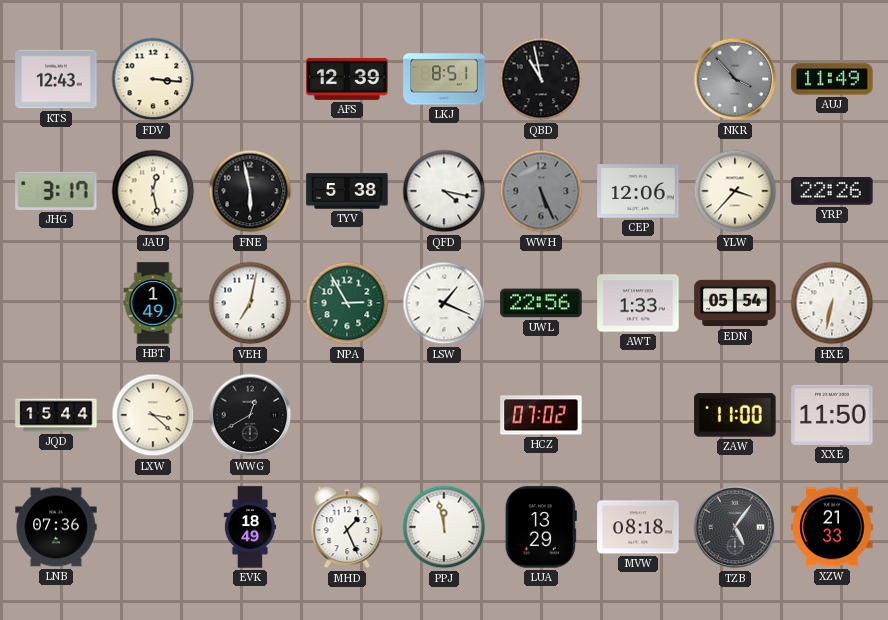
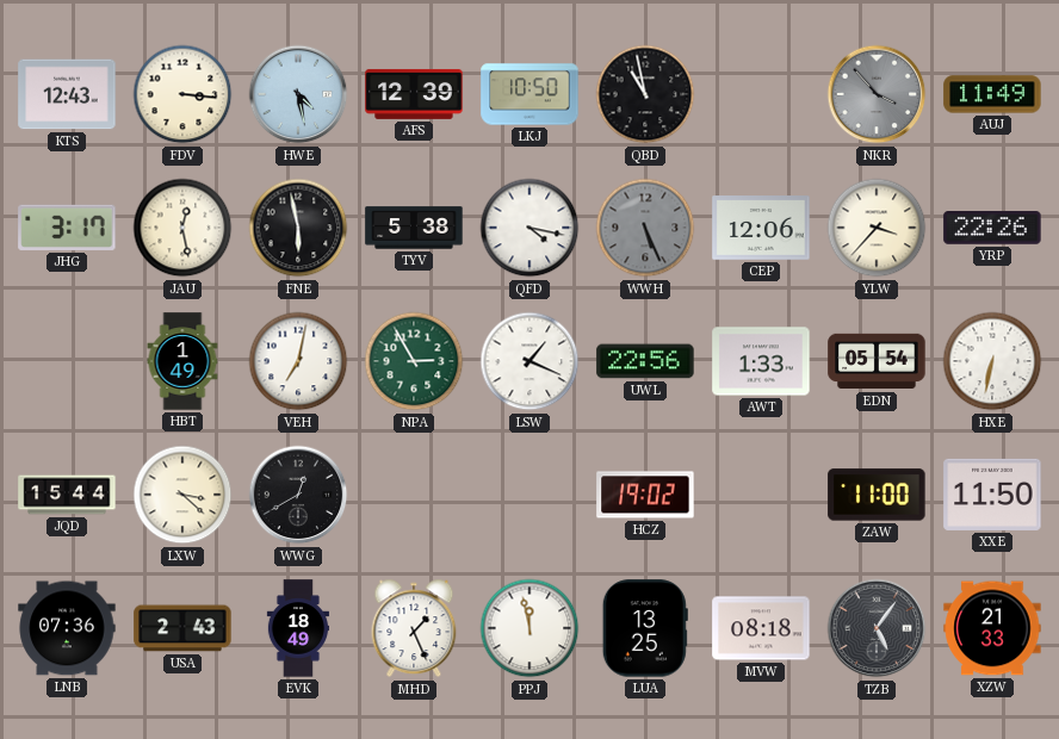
HWE: none -> 4:28
LKJ: 8:51 -> 10:50
HCZ: 07:02 -> 19:02
USA: none -> 2:43
LUA: 13:29 -> 13:25
